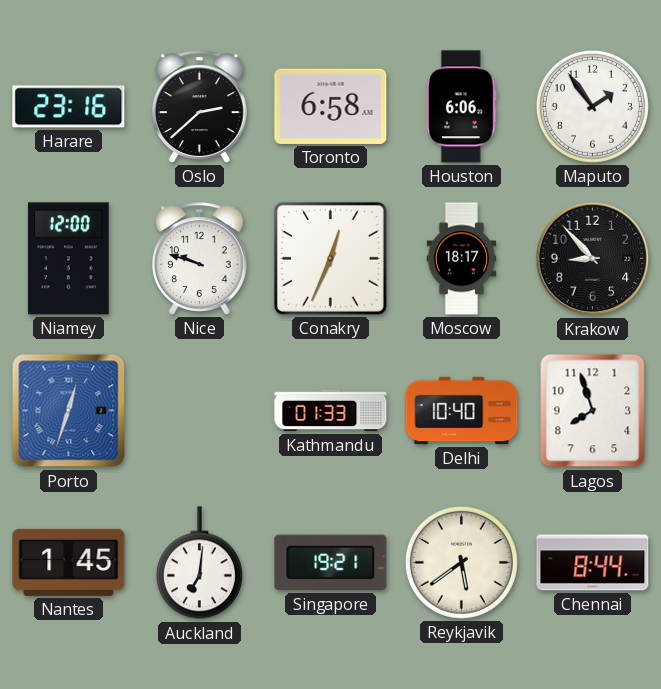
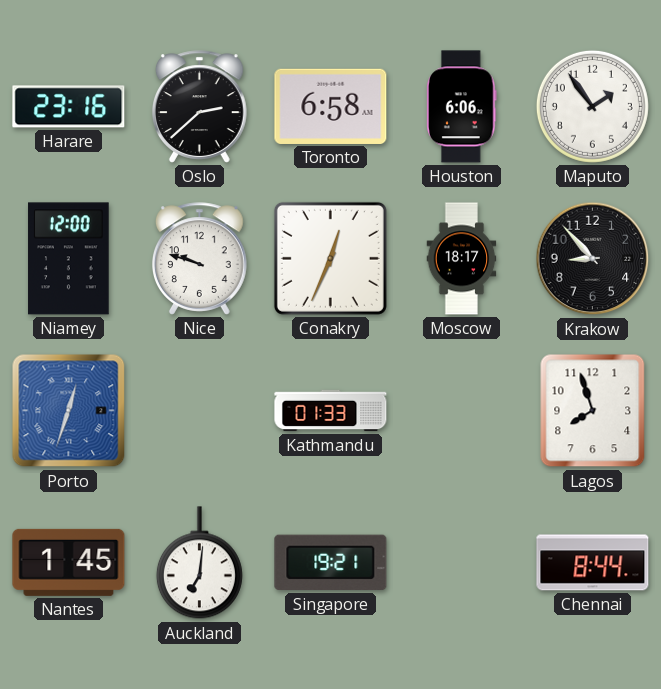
Delhi: 10:40 -> none
Reykjavik: 5:39 -> none
